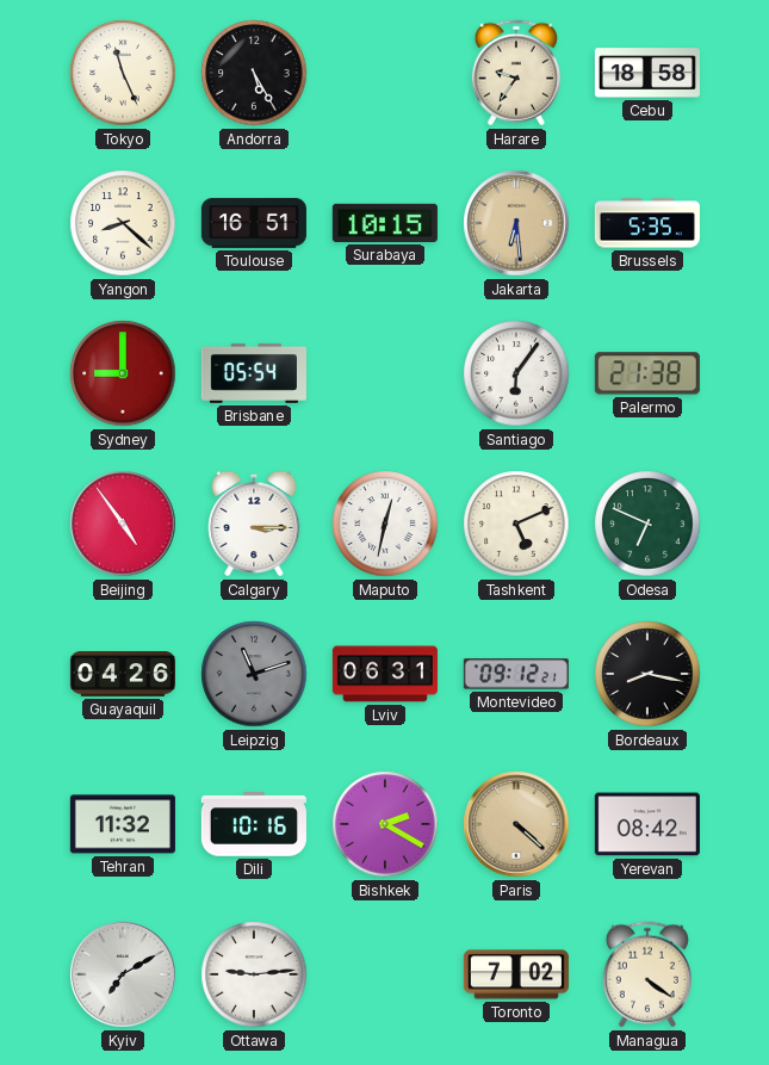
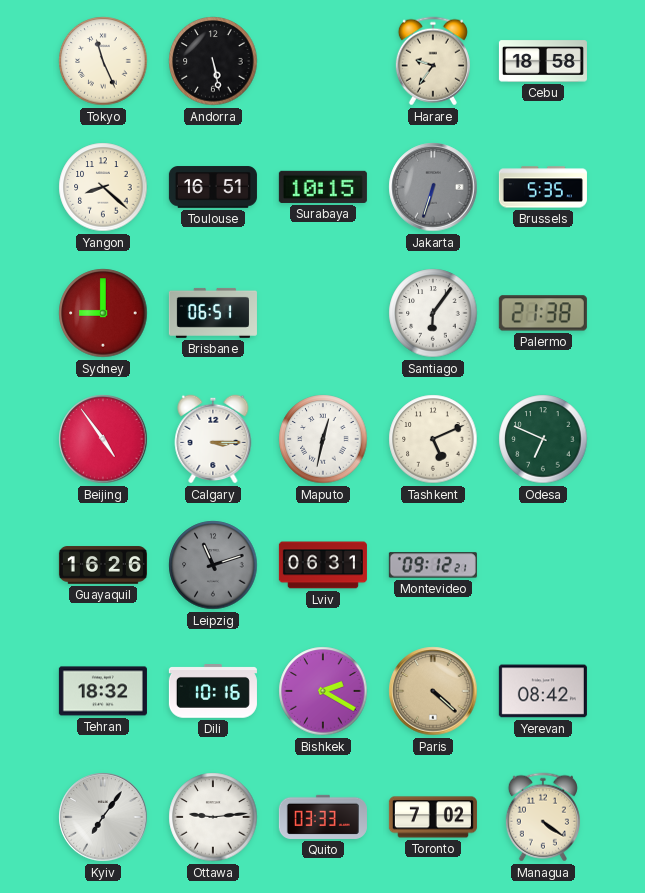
Andorra: 5:25 -> 5:28
Jakarta: 6:29 -> 6:33
Jakarta dial: champagne -> grey
Brisbane: 05:54 -> 06:51
Guayaquil: 04:26 -> 16:26
Bordeaux: 8:17 -> none
Tehran: 11:32 -> 18:32
Kyiv: 7:10 -> 7:06
Quito: none -> 03:33
